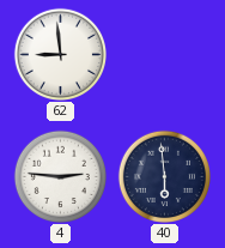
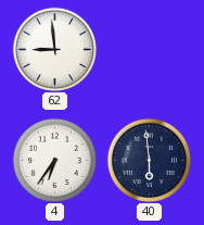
4: 2:46 -> 6:36
